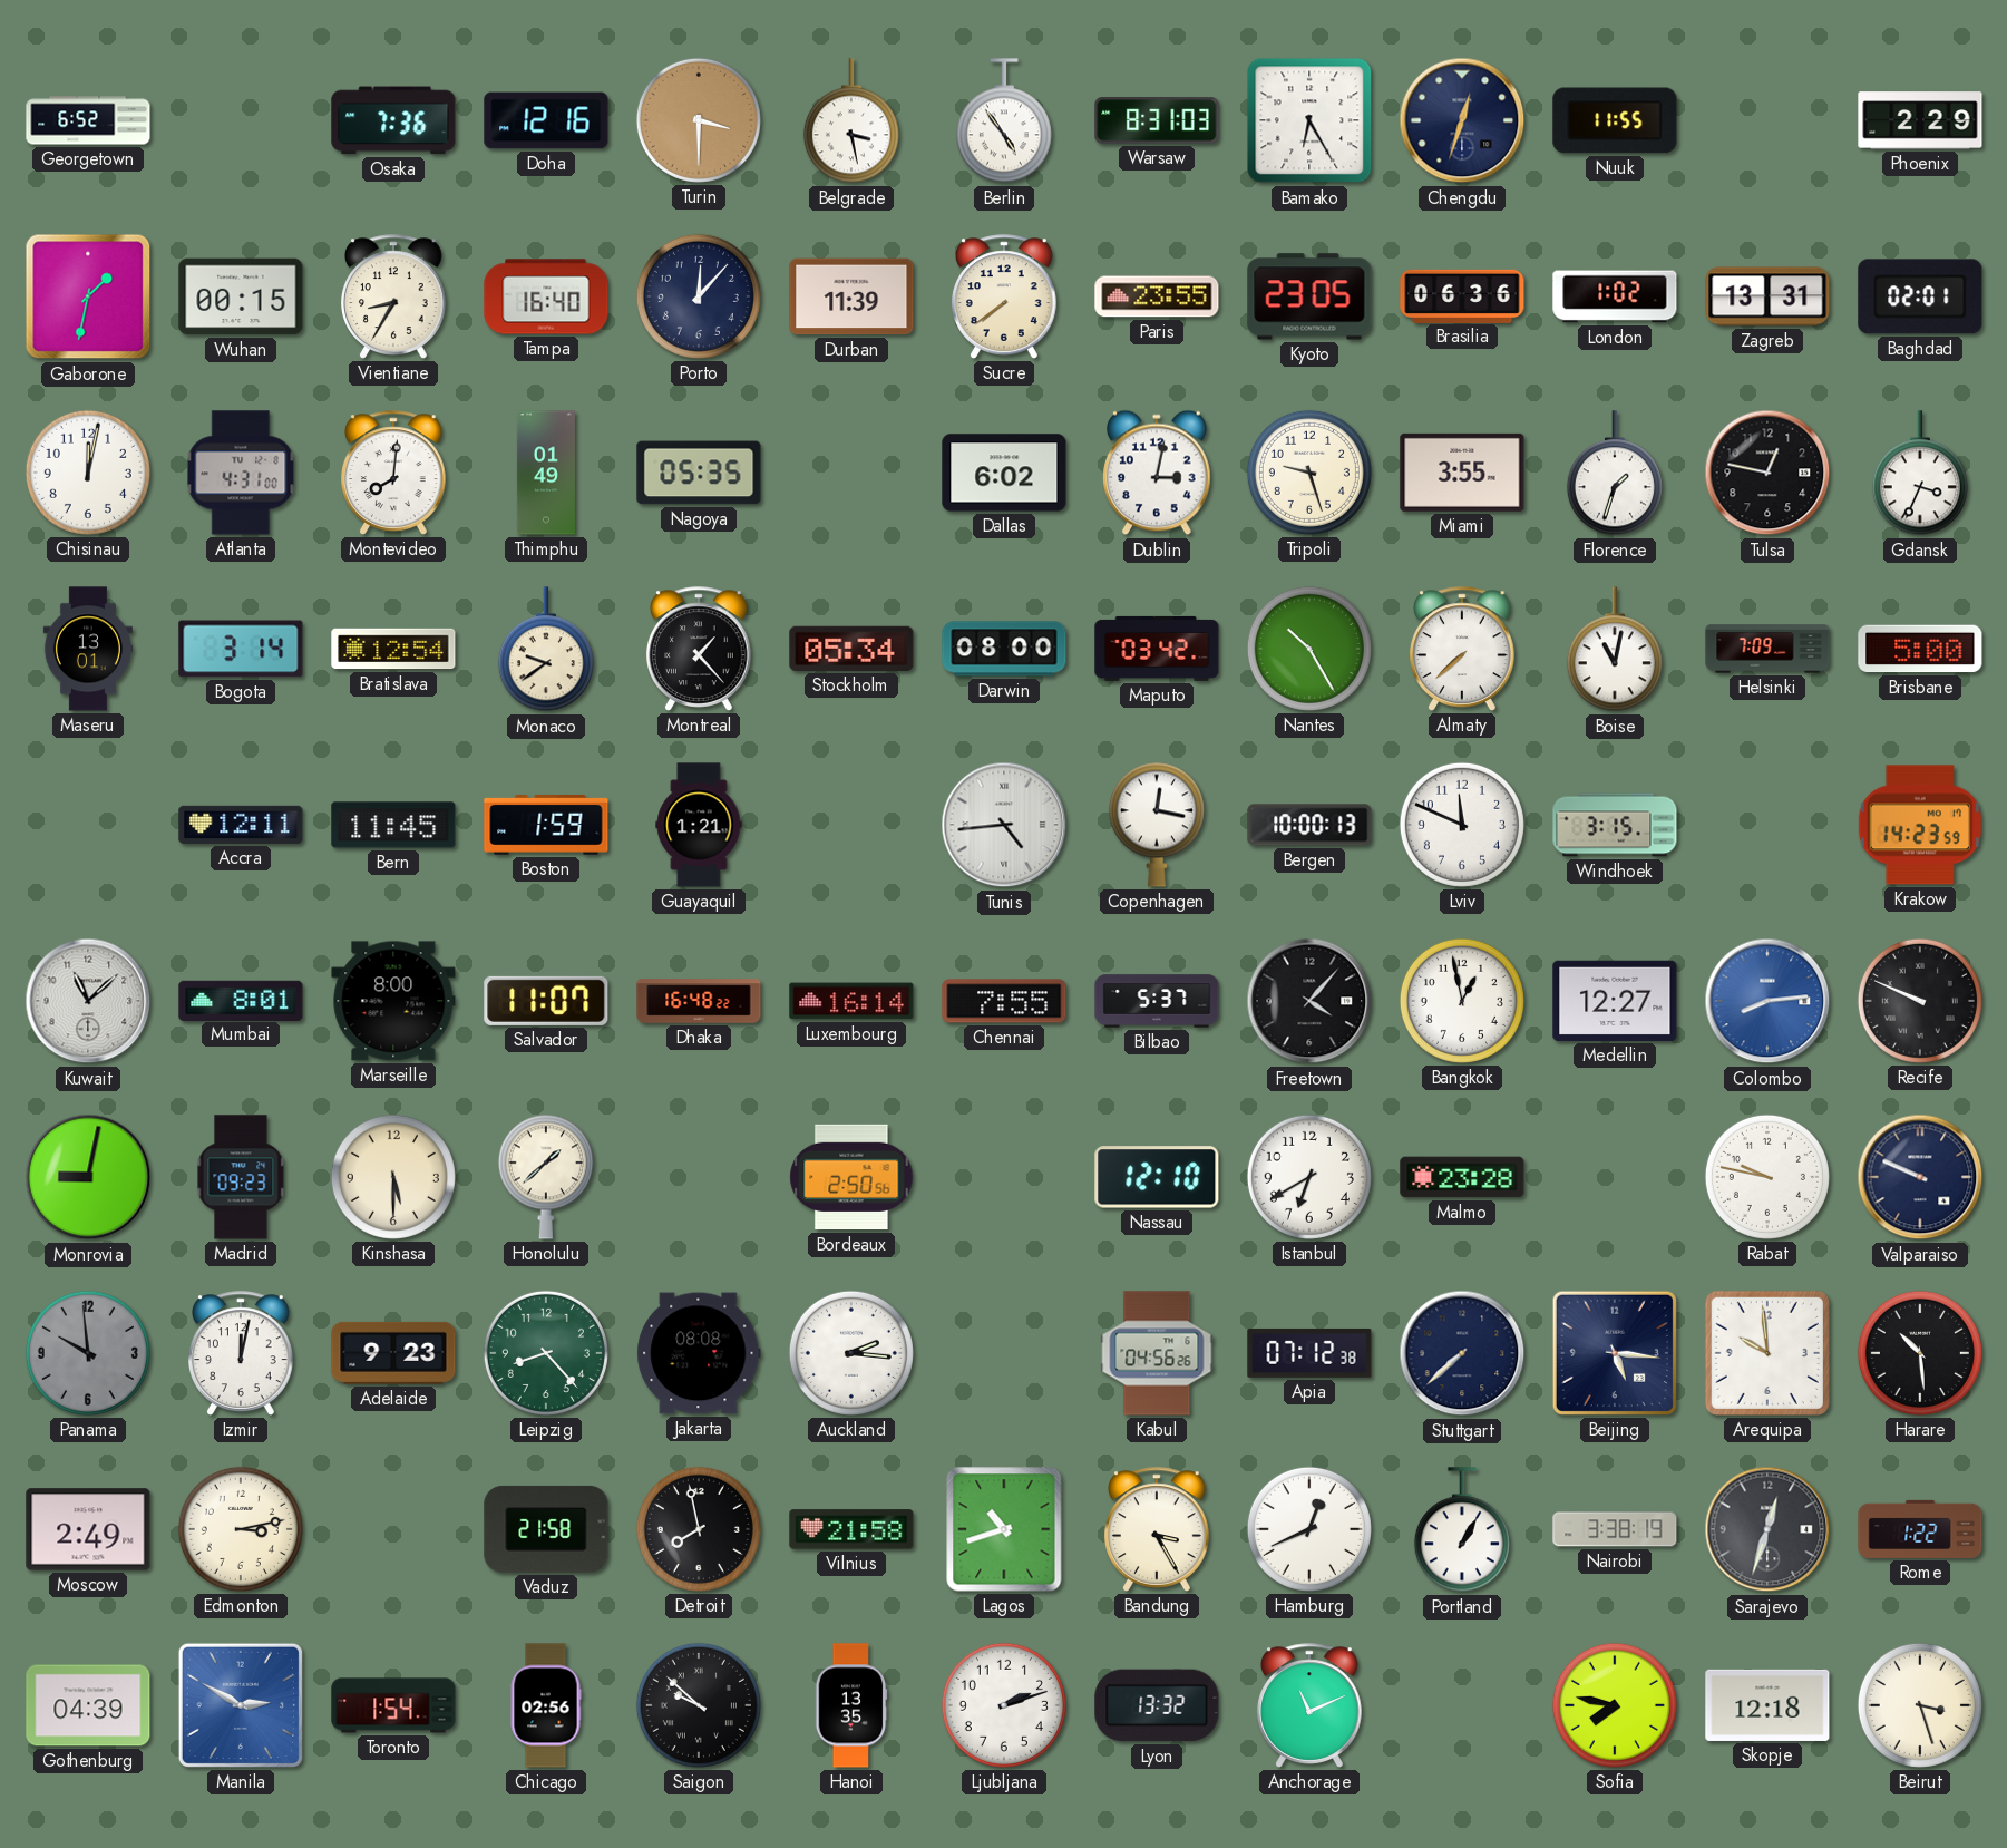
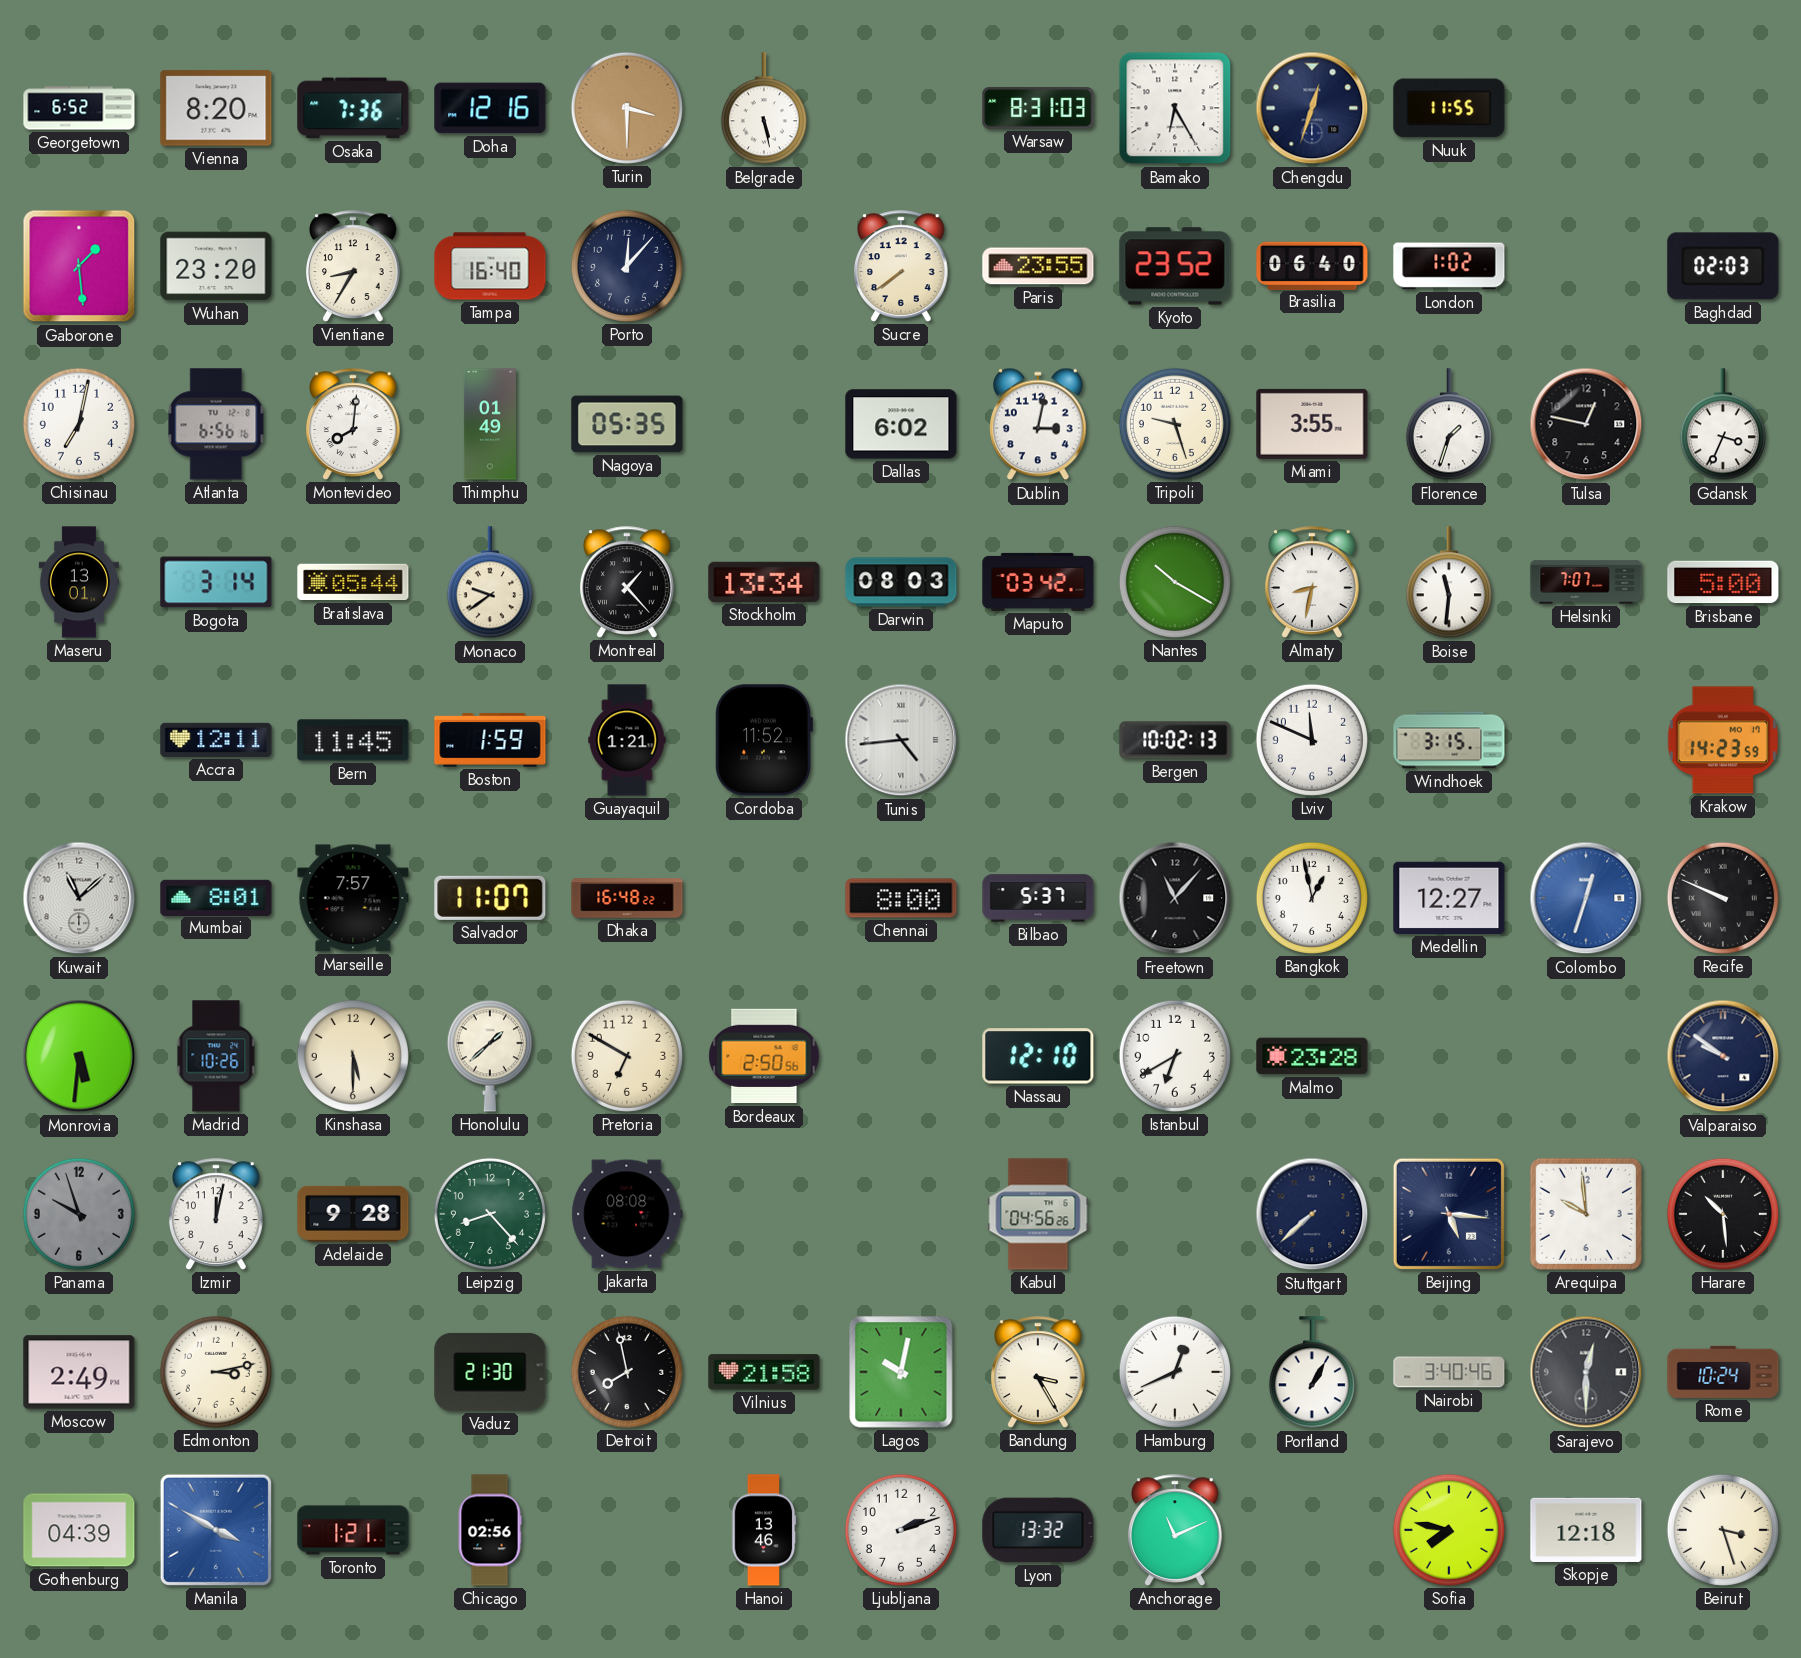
Vienna: none -> 8:20
Belgrade: 3:28 -> 5:28
Berlin: 4:54 -> none
Phoenix: 2:29 -> none
Gaborone: 1:32 -> 1:29
Wuhan: 00:15 -> 23:20
Durban: 11:39 -> none
Kyoto: 23:05 -> 23:52
Brasilia: 06:36 -> 06:40
Zagreb: 13:31 -> none
Baghdad: 02:01 -> 02:03
Chisinau: 12:02 -> 7:02
Atlanta: 4:31 -> 6:56
Bratislava: 12:54 -> 05:44
Stockholm: 05:34 -> 13:34
Darwin: 08:00 -> 08:03
Nantes: 10:25 -> 10:20
Almaty: 7:38 -> 8:32
Boise: 11:02 -> 11:31
Helsinki: 7:09 -> 7:07
Cordoba: none -> 11:52
Copenhagen: 12:17 -> none
Bergen: 10:00 -> 10:02
Marseille: 8:00 -> 7:57
Luxembourg: 16:14 -> none
Chennai: 7:55 -> 8:00
Freetown: 4:07 -> 11:07
Colombo: 8:14 -> 12:33
Monrovia: 9:02 -> 5:31
Madrid: 09:23 -> 10:26
Pretoria: none -> 6:50
Rabat: 9:47 -> none
Valparaiso: 9:49 -> 9:51
Panama: 9:59 -> 9:57
Adelaide: 9:23 -> 9:28
Auckland: 2:16 -> none
Apia: 07:12 -> none
Vaduz: 21:58 -> 21:30
Lagos: 10:42 -> 10:02
Nairobi: 3:38 -> 3:40
Sarajevo: 12:33 -> 12:30
Rome: 1:22 -> 10:24
Manila: 2:50 -> 3:50
Toronto: 1:54 -> 1:21
Saigon: 9:52 -> none
Hanoi: 13:35 -> 13:46
